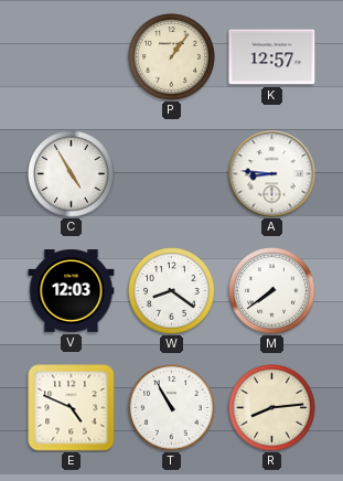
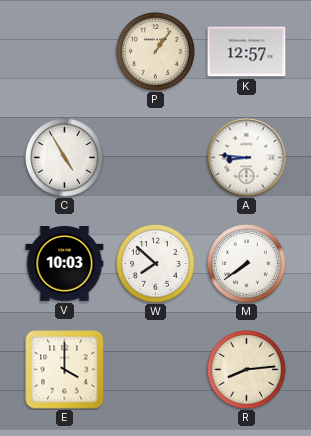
V: 12:03 -> 10:03
W: 8:21 -> 7:52
E: 4:49 -> 4:00
T: 10:55 -> none
